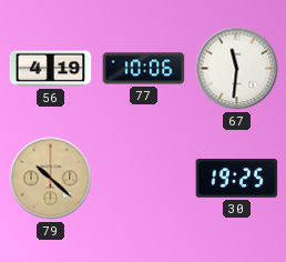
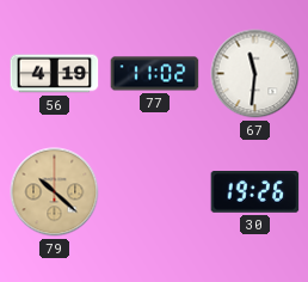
77: 10:06 -> 11:02
30: 19:25 -> 19:26
